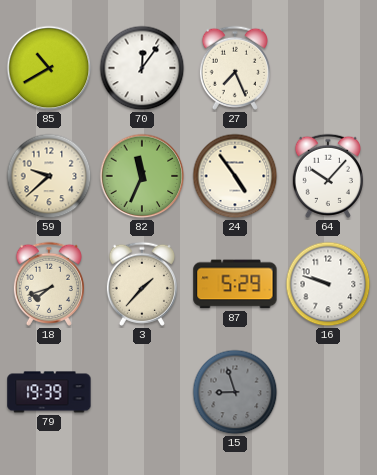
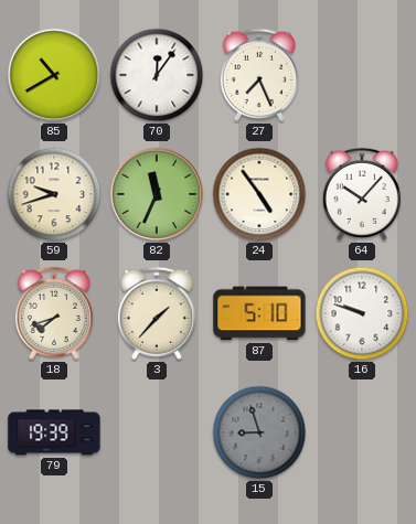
59: 9:38 -> 9:42
87: 5:29 -> 5:10
